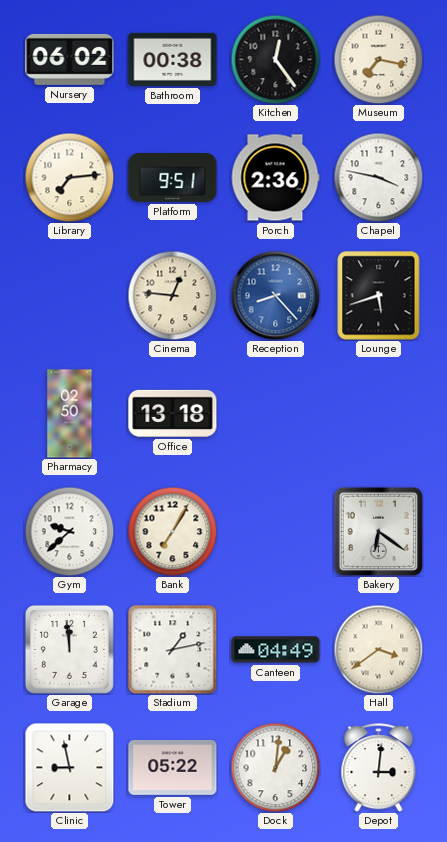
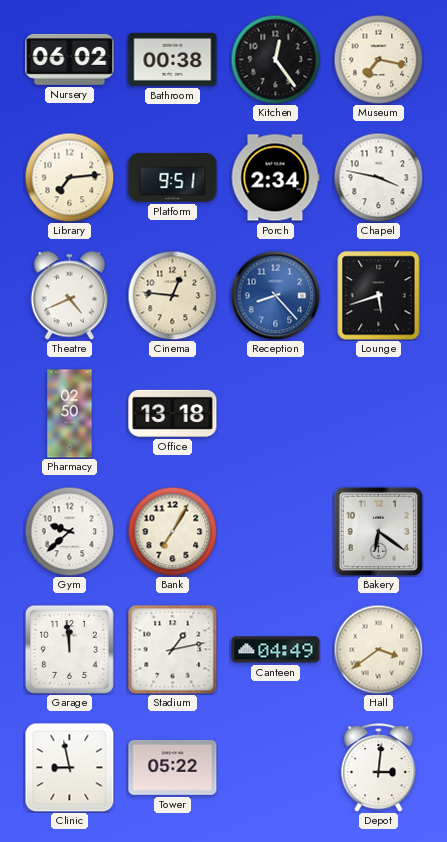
Porch: 2:36 -> 2:34
Theatre: none -> 4:41
Dock: 1:01 -> none
